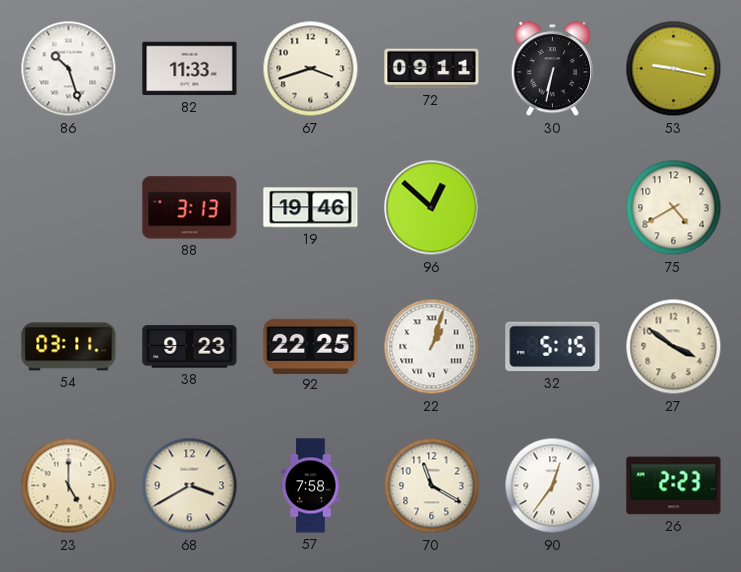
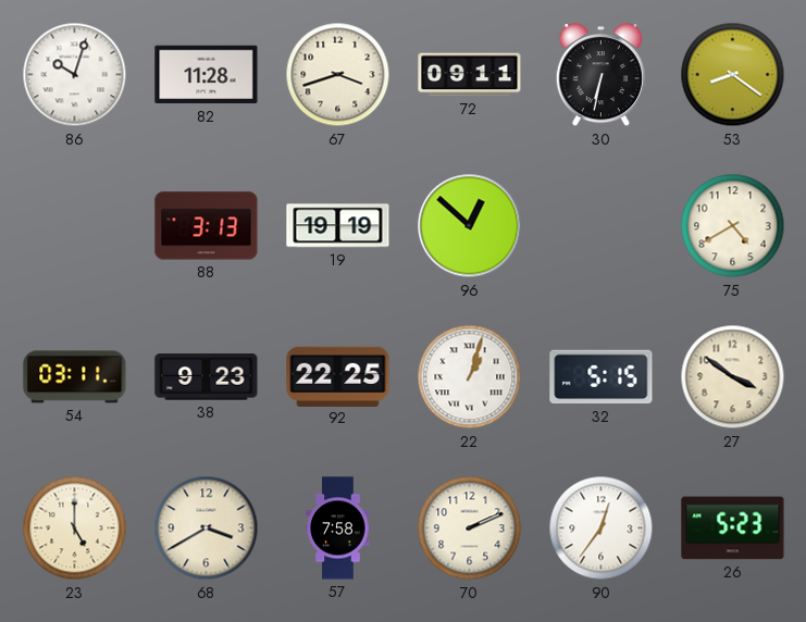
86: 10:27 -> 10:03
82: 11:33 -> 11:28
53: 9:17 -> 8:21
19: 19:46 -> 19:19
70: 11:20 -> 2:11
26: 2:23 -> 5:23
